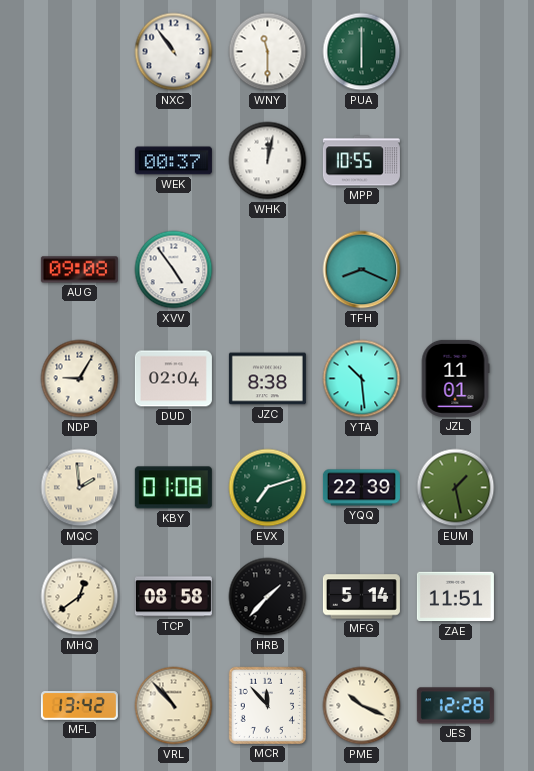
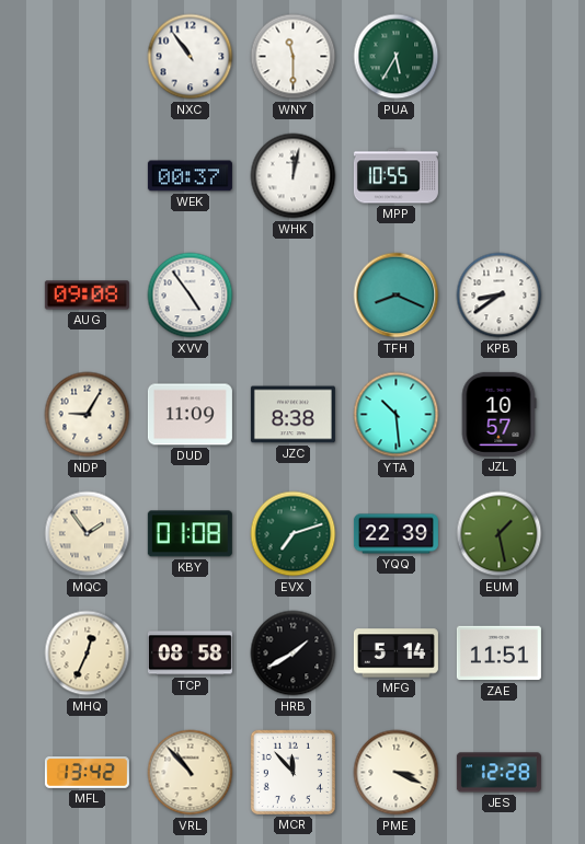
PUA: 6:00 -> 5:35
KPB: none -> 8:39
DUD: 02:04 -> 11:09
JZL: 11:01 -> 10:57
MQC: 1:59 -> 1:54
MHQ: 12:39 -> 12:34
HRB: 1:37 -> 1:40
PME: 10:19 -> 3:19
